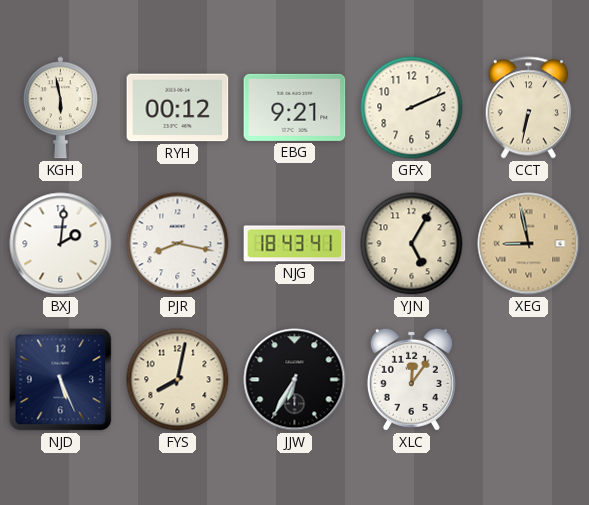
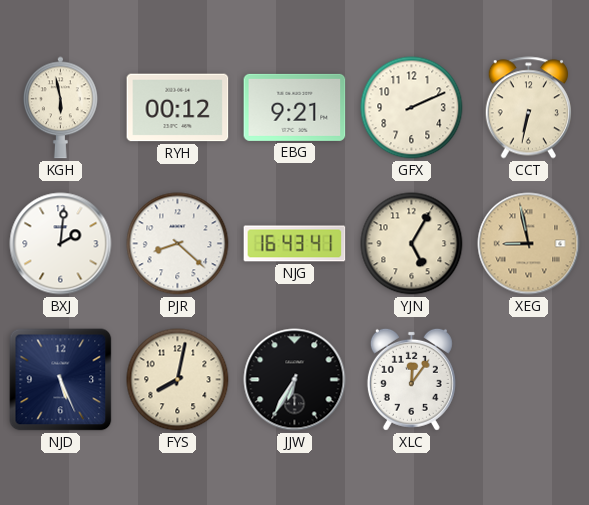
PJR: 8:17 -> 8:22
NJG: 18:43 -> 16:43
